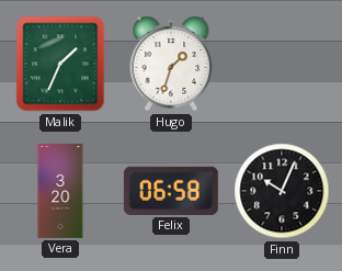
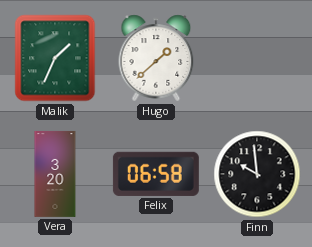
Hugo: 1:33 -> 1:38
Finn: 10:04 -> 9:59
